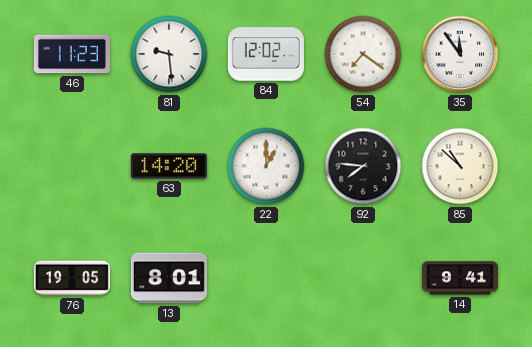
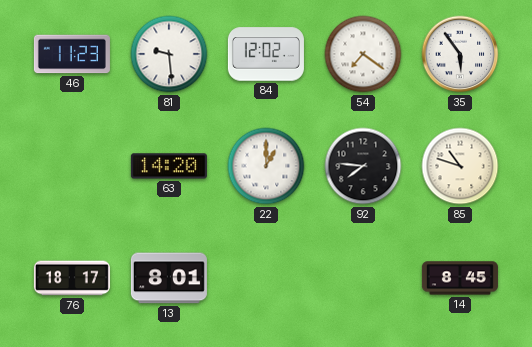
35: 11:54 -> 5:54
85: 10:52 -> 10:48
76: 19:05 -> 18:17
14: 9:41 -> 8:45
